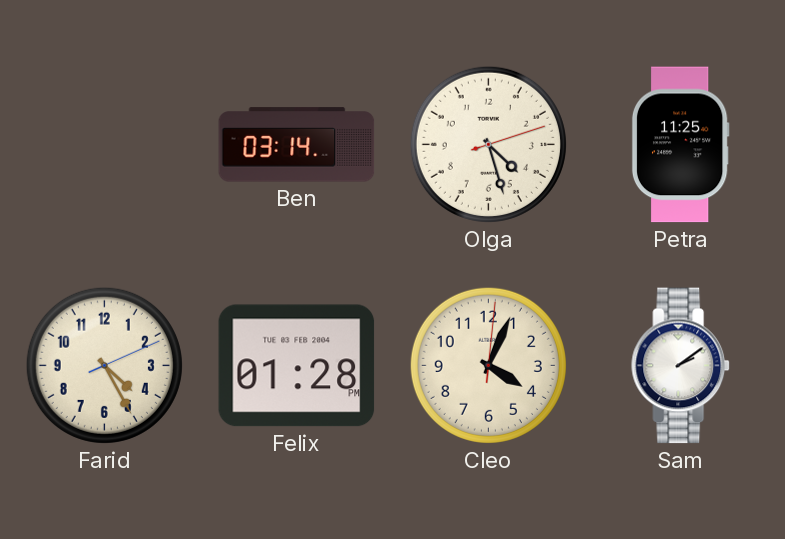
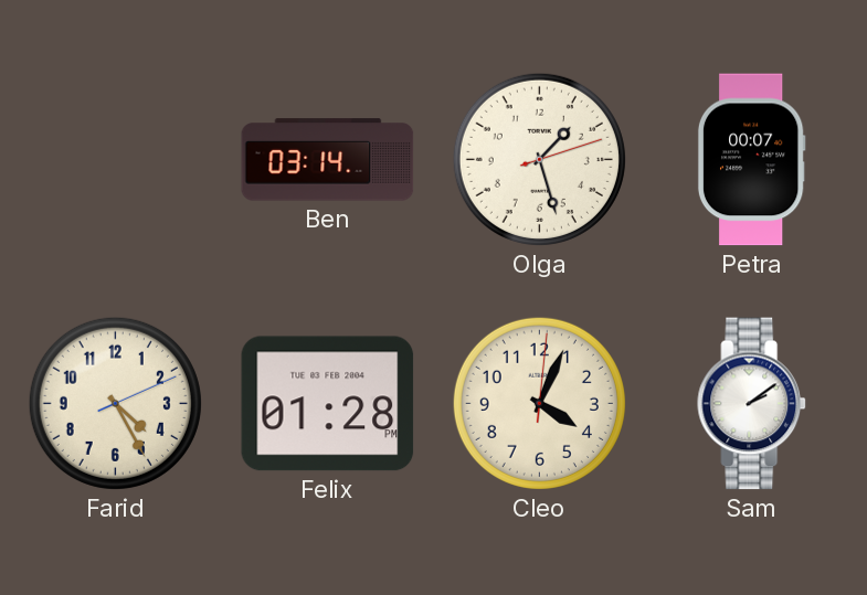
Olga: 4:27 -> 1:27
Petra: 11:25 -> 00:07
